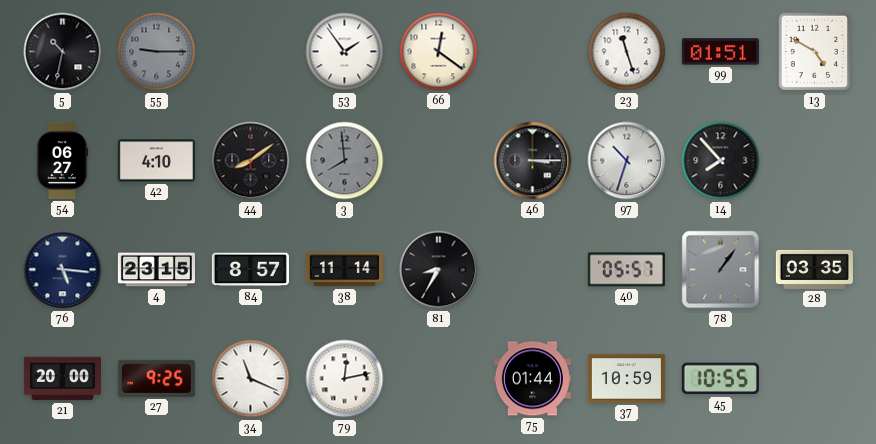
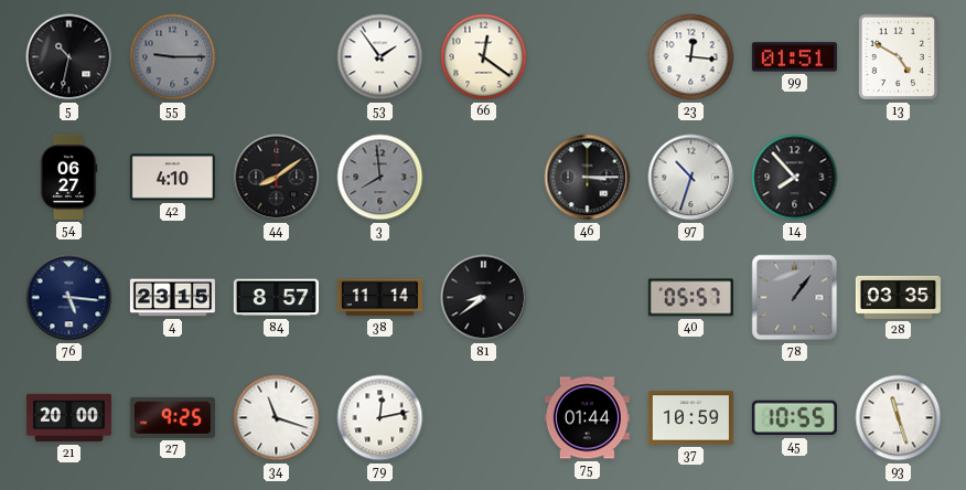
23: 11:27 -> 12:16
81: 8:35 -> 8:39
34: 11:19 -> 11:18
93: none -> 11:27
